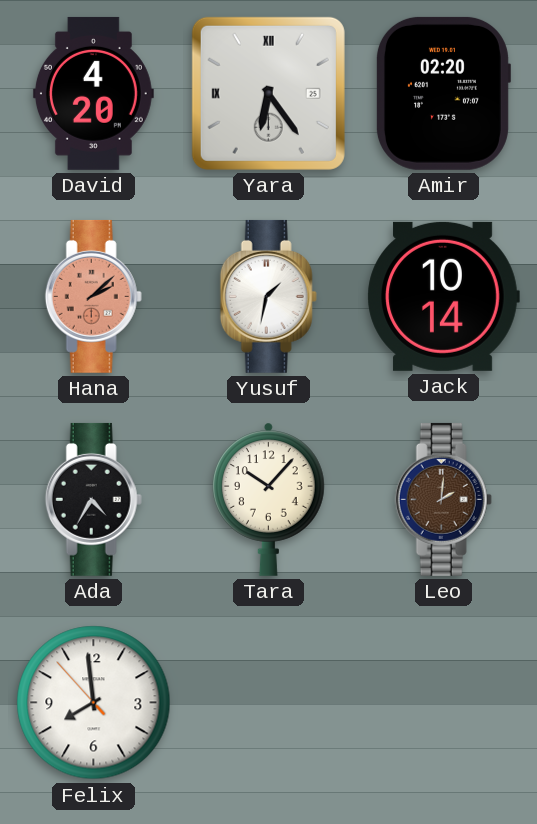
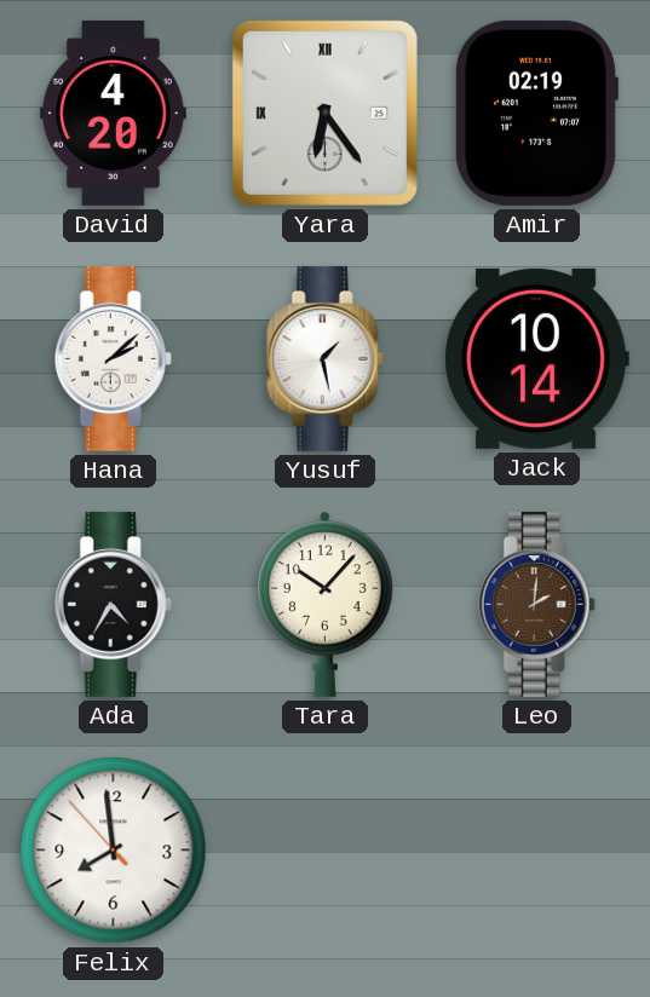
Amir: 02:20 -> 02:19
Hana dial: salmon -> white
Yusuf: 1:32 -> 1:28
